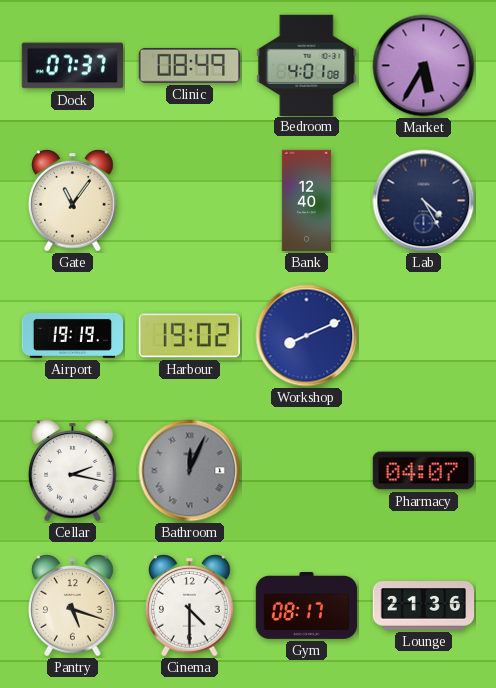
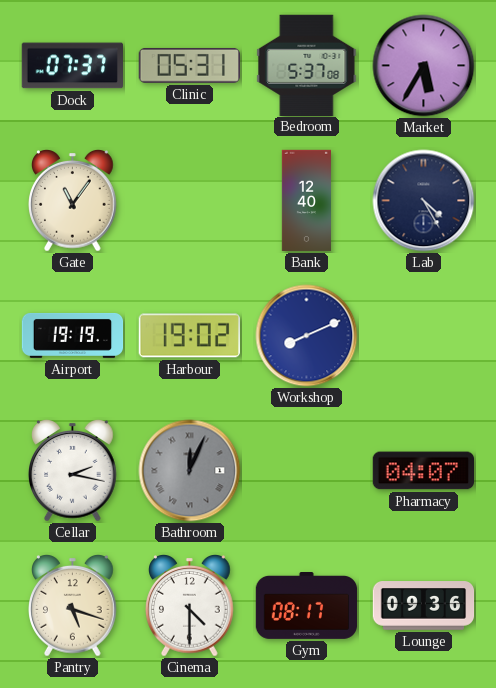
Clinic: 08:49 -> 05:31
Bedroom: 4:01 -> 5:37
Lounge: 21:36 -> 09:36
